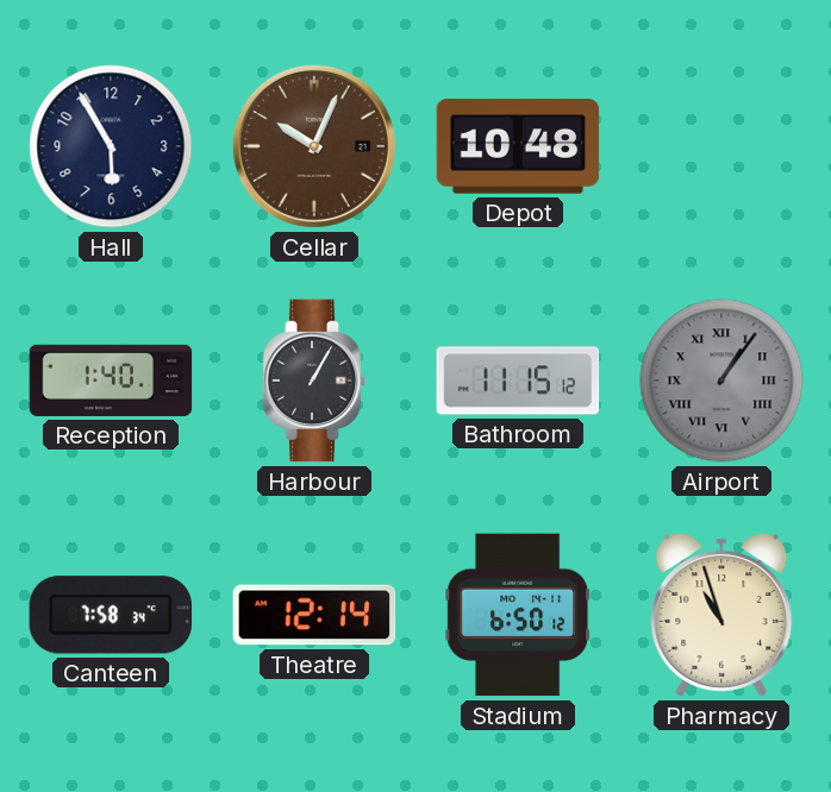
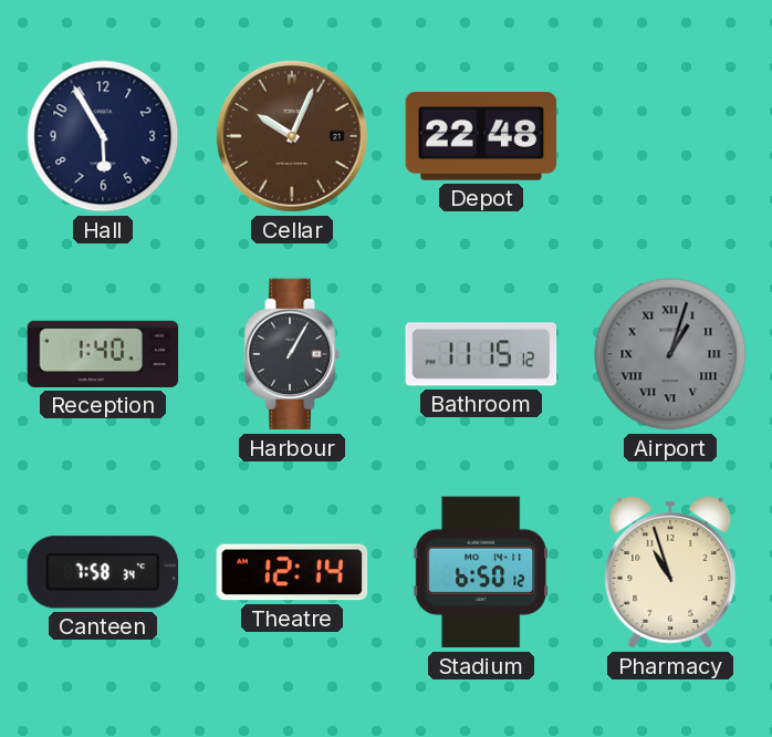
Depot: 10:48 -> 22:48
Airport: 1:06 -> 1:03
